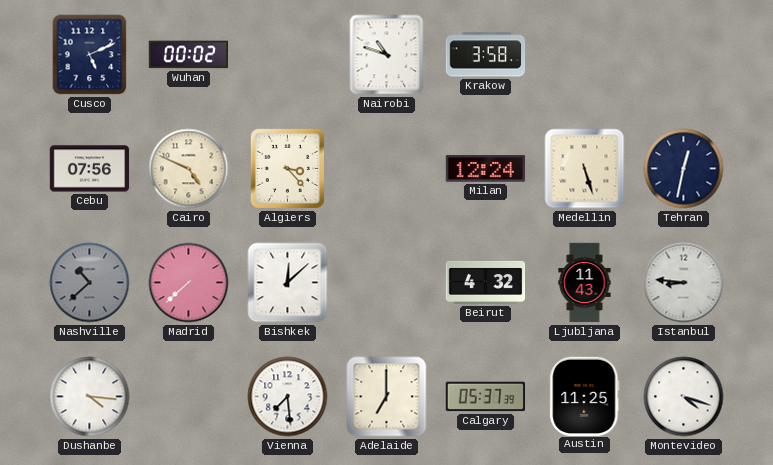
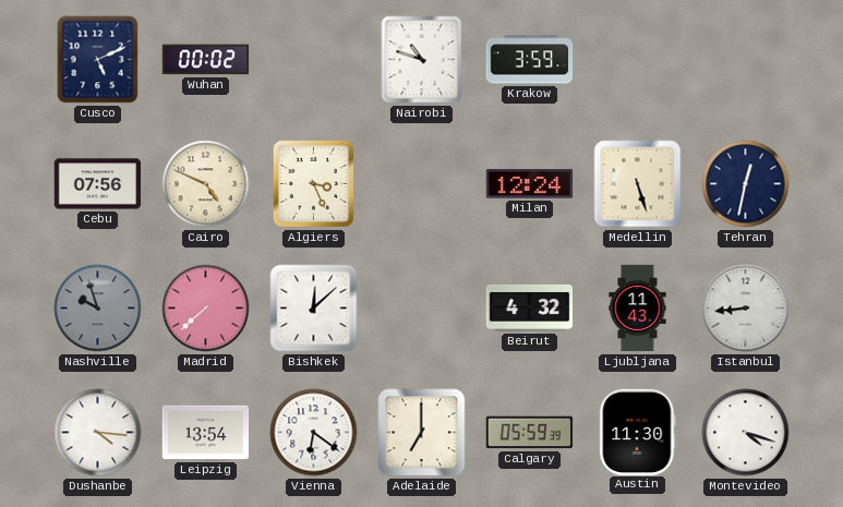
Krakow: 3:58 -> 3:59
Algiers: 3:23 -> 3:26
Nashville: 10:38 -> 9:57
Istanbul: 8:46 -> 8:44
Leipzig: none -> 13:54
Vienna: 7:29 -> 6:21
Calgary: 05:37 -> 05:59
Austin: 11:25 -> 11:30
